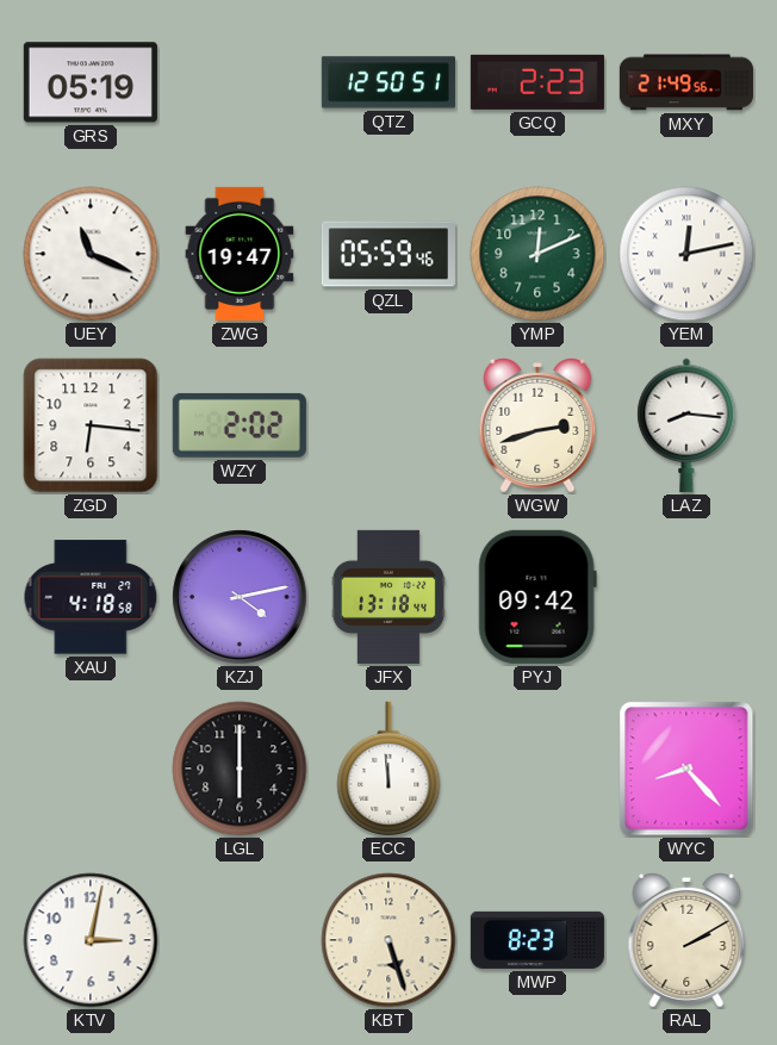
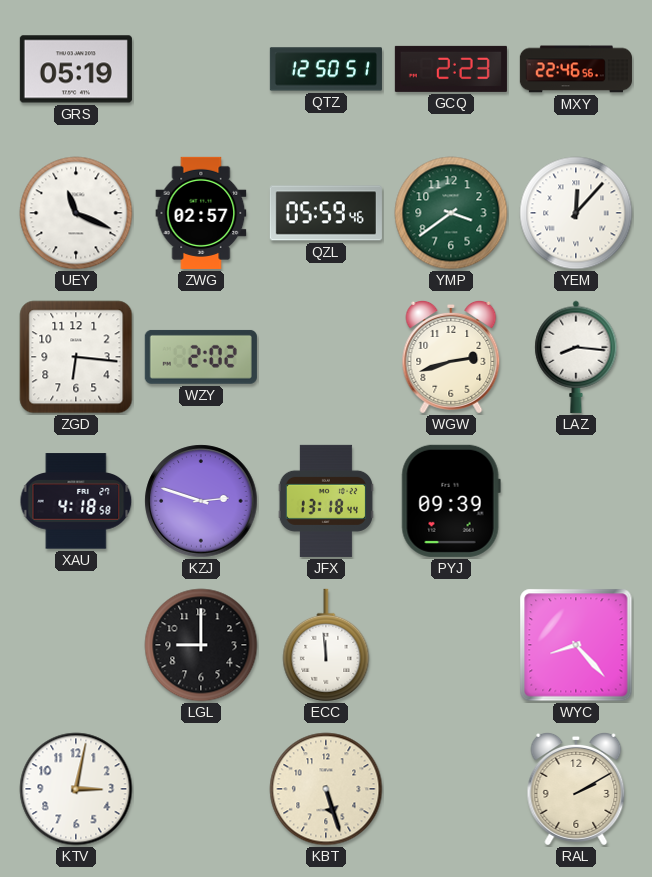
MXY: 21:49 -> 22:46
ZWG: 19:47 -> 02:57
YMP: 12:11 -> 3:39
YEM: 12:13 -> 12:07
KZJ: 4:13 -> 2:48
PYJ: 09:42 -> 09:39
LGL: 6:00 -> 9:00
MWP: 8:23 -> none
